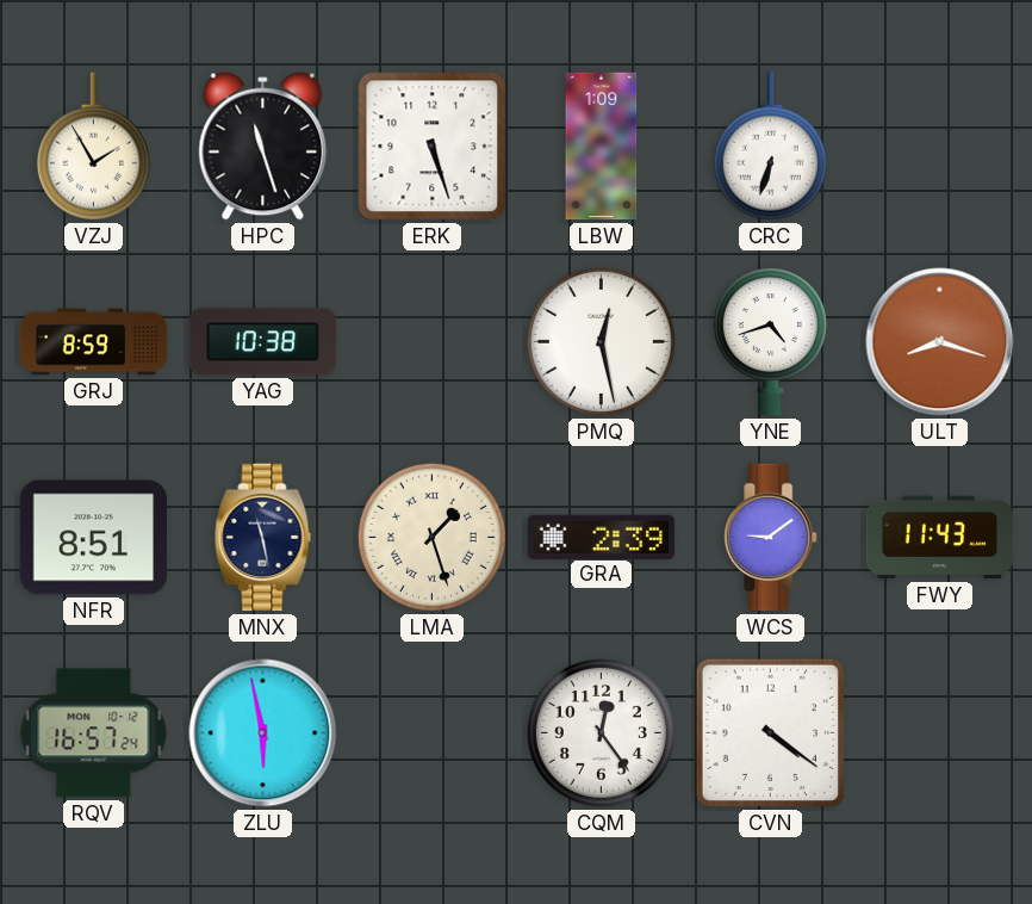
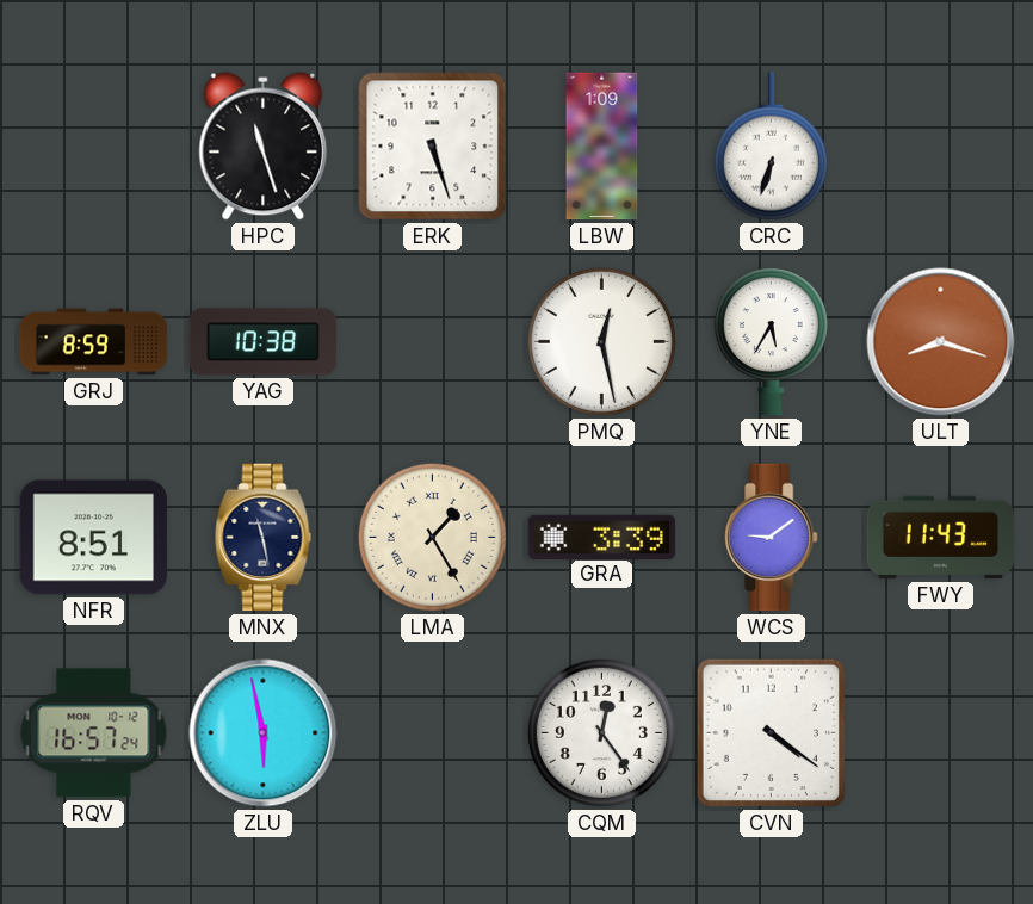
VZJ: 1:55 -> none
YNE: 4:42 -> 5:35
LMA: 1:27 -> 1:25
GRA: 2:39 -> 3:39
